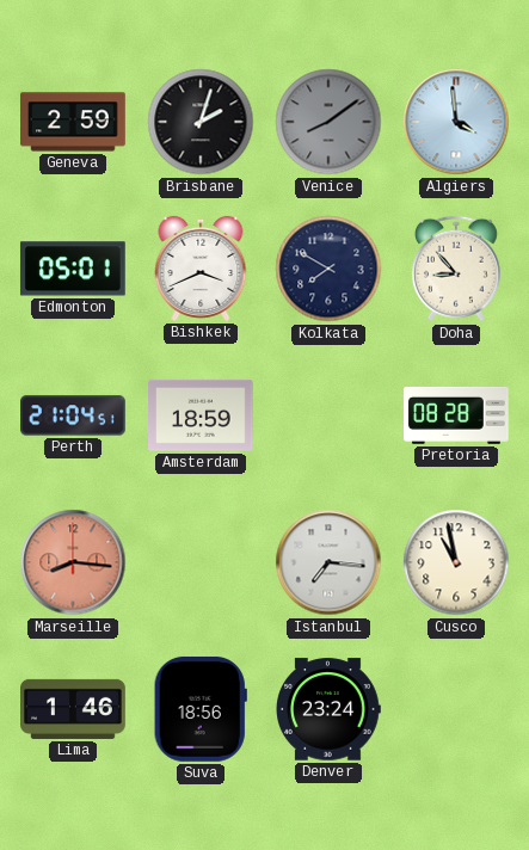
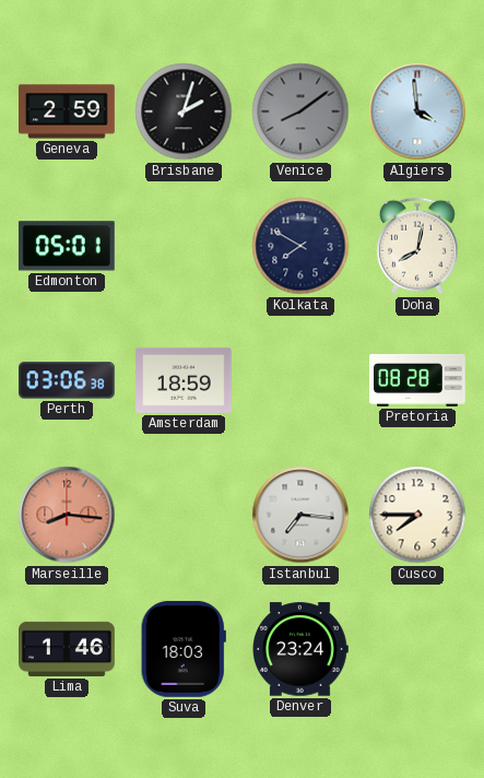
Bishkek: 3:41 -> none
Doha: 8:53 -> 8:02
Perth: 21:04 -> 03:06
Cusco: 10:58 -> 7:45
Suva: 18:56 -> 18:03
